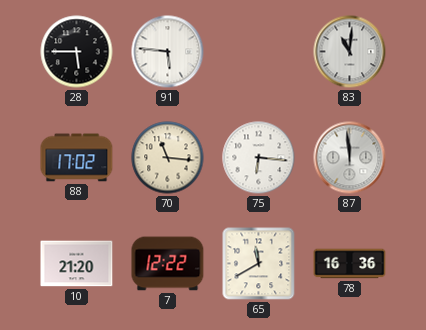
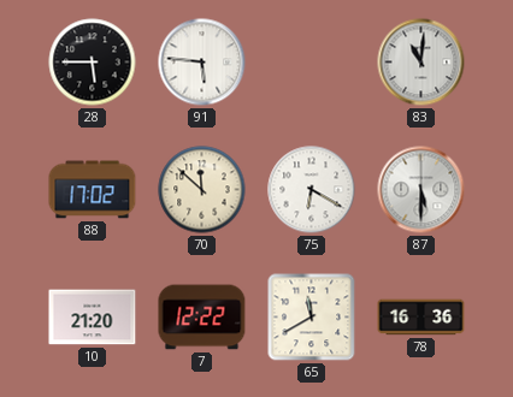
70: 11:16 -> 11:52
75: 6:16 -> 6:20
87: 11:59 -> 5:30
